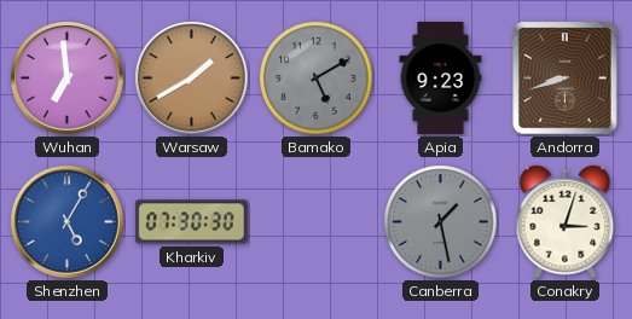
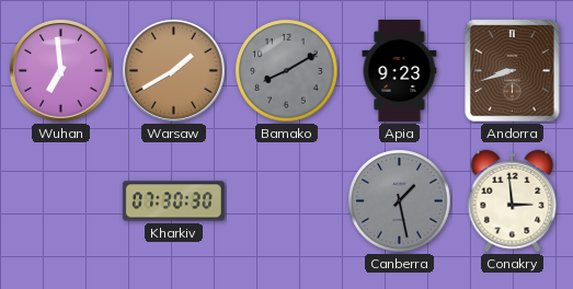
Bamako: 5:10 -> 8:10
Shenzhen: 5:05 -> none
Conakry: 3:03 -> 2:59
